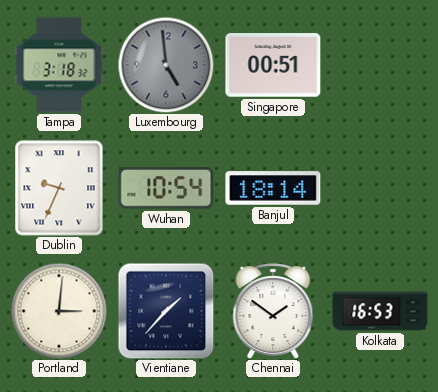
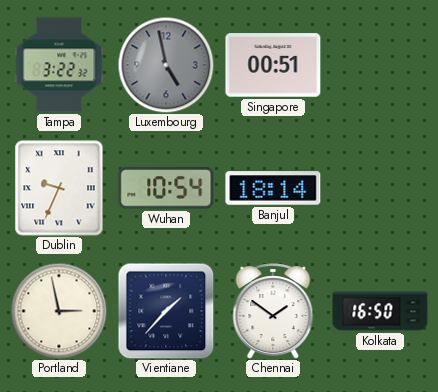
Tampa: 3:18 -> 3:22
Luxembourg: 4:59 -> 4:58
Portland: 3:01 -> 2:58
Kolkata: 16:53 -> 16:50
